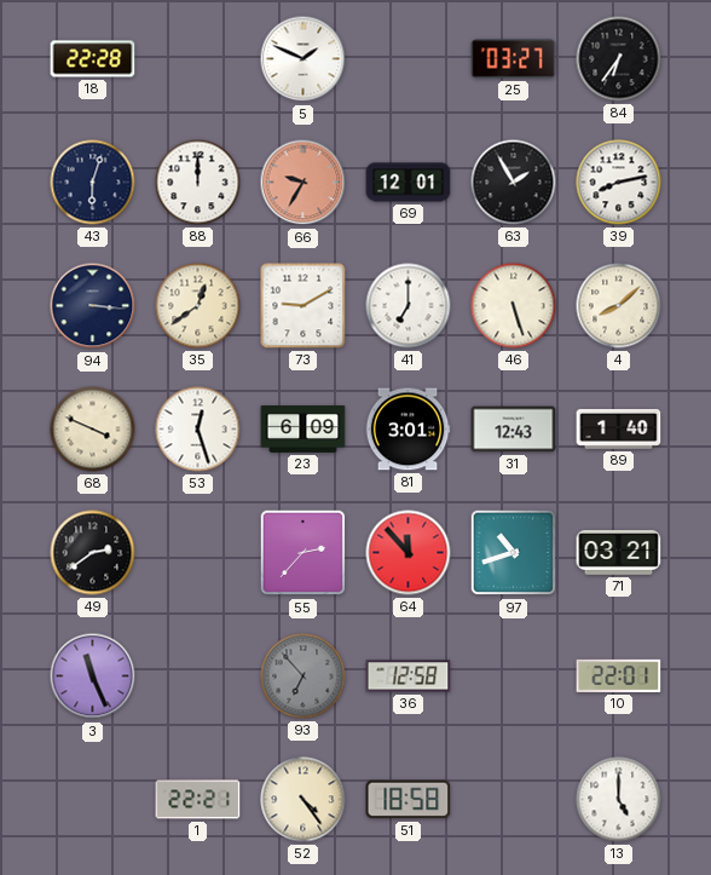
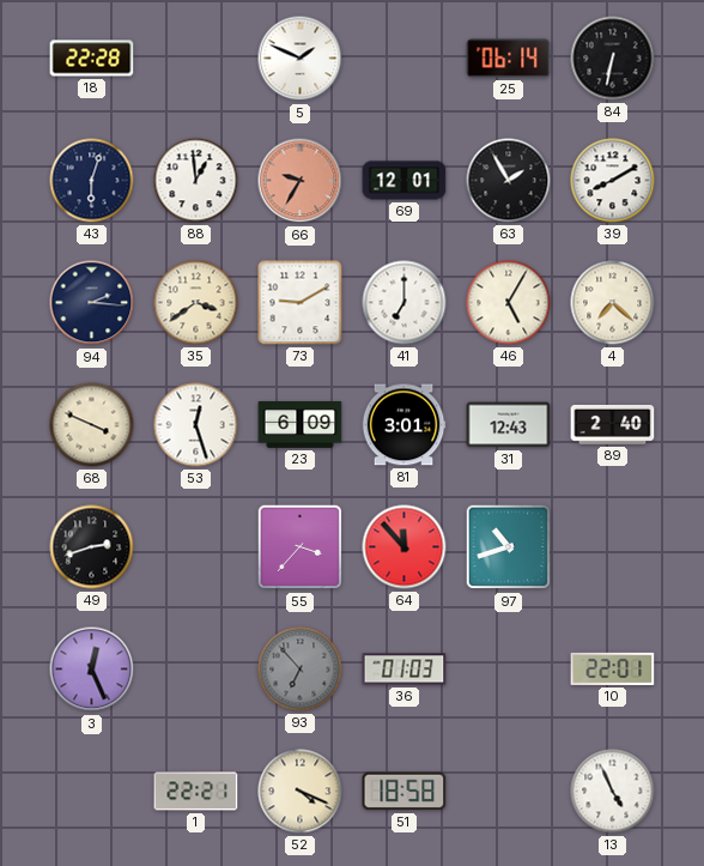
25: 03:27 -> 06:14
84: 6:36 -> 6:32
88: 12:00 -> 12:59
39: 8:13 -> 8:10
94: 3:16 -> 2:16
35: 12:39 -> 3:39
46: 5:27 -> 5:05
4: 8:08 -> 7:22
89: 1:40 -> 2:40
49: 2:39 -> 2:42
55: 2:37 -> 3:37
71: 03:21 -> none
3: 11:26 -> 12:26
36: 12:58 -> 01:03
52: 4:24 -> 4:19
13: 5:00 -> 4:56
